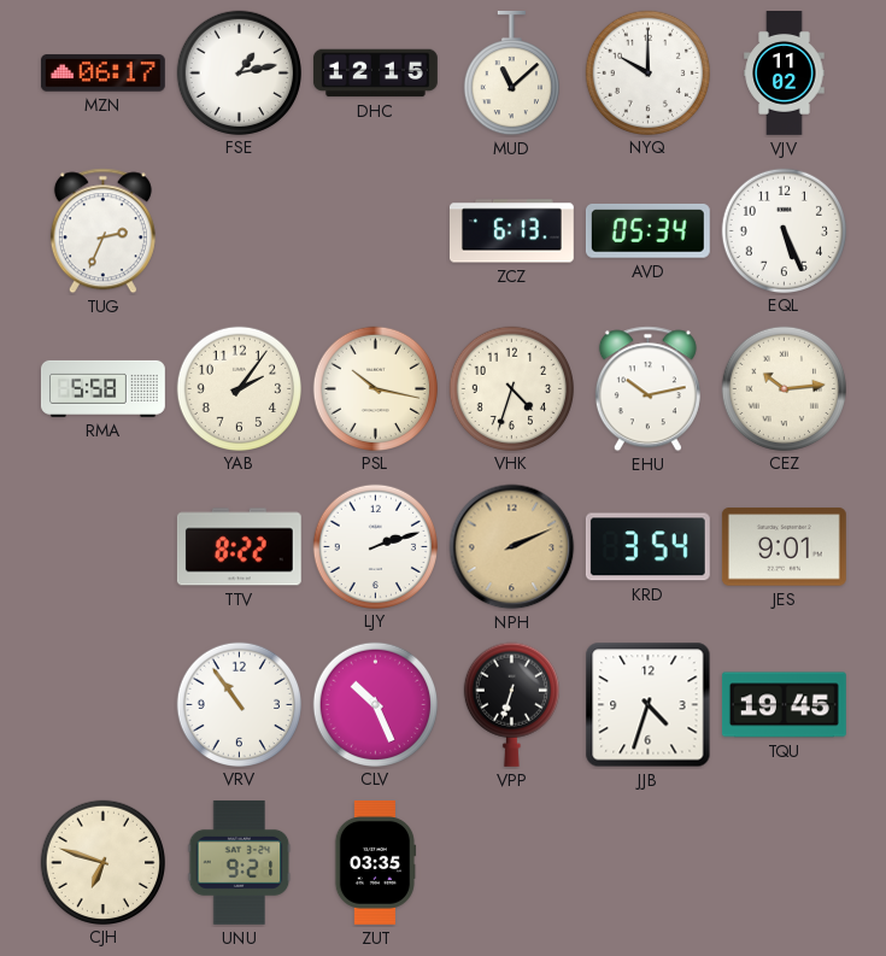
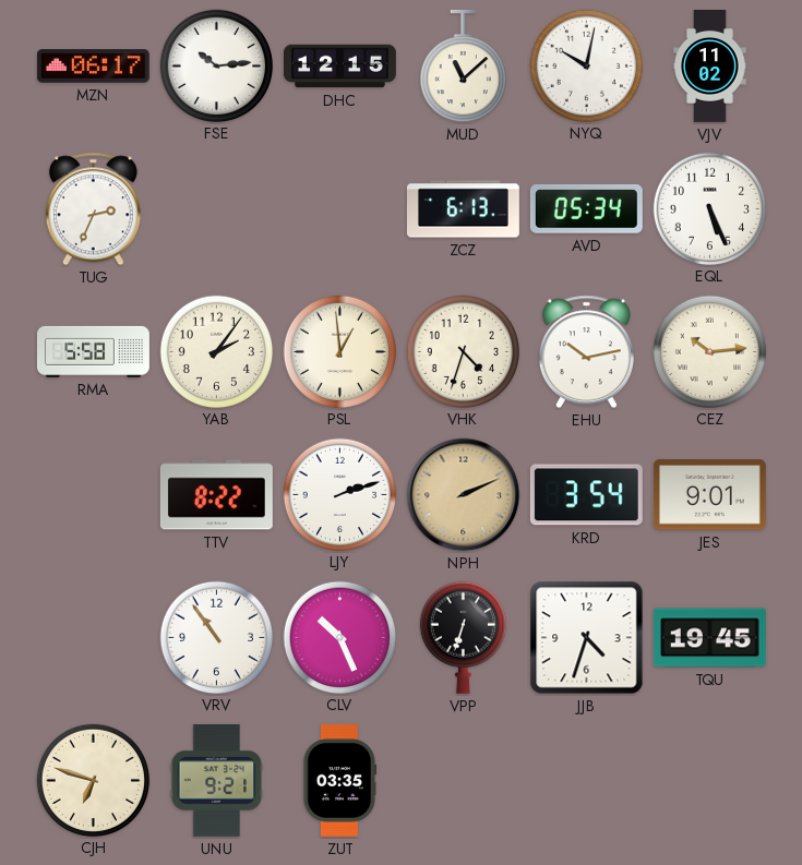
FSE: 1:13 -> 10:14
NYQ: 10:00 -> 10:02
PSL: 10:17 -> 12:59
